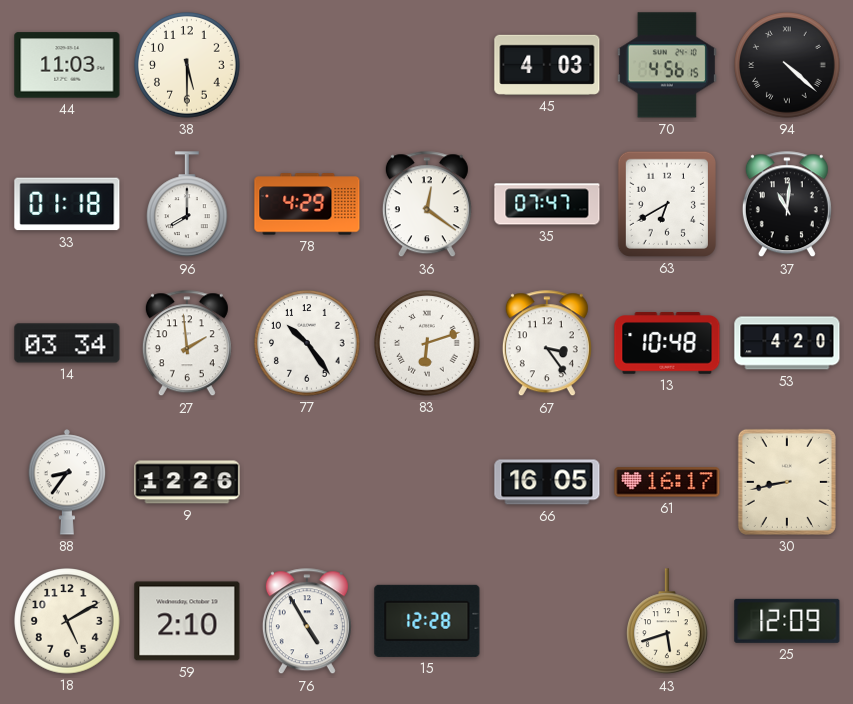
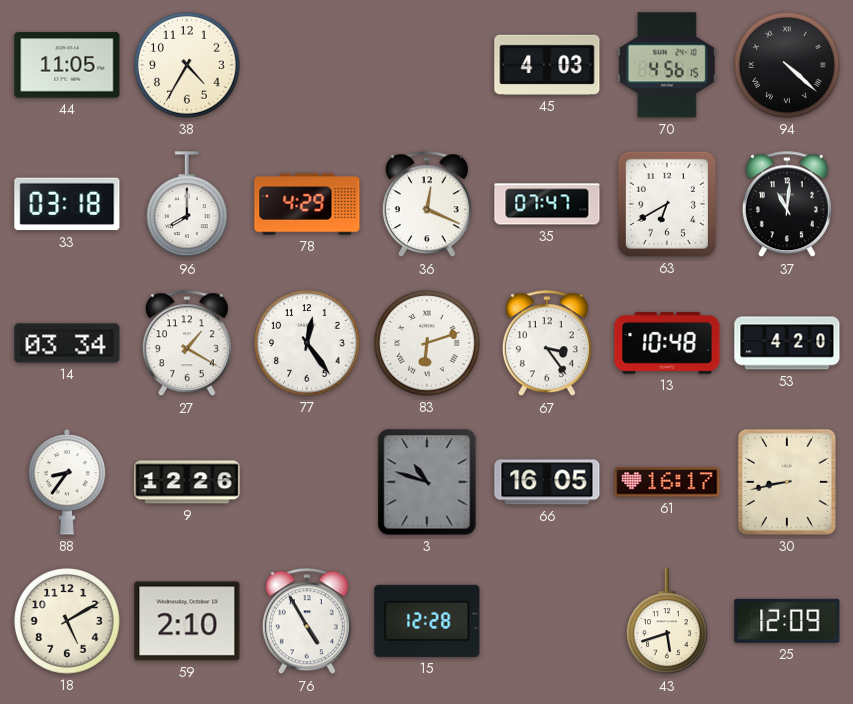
44: 11:03 -> 11:05
38: 5:30 -> 4:35
33: 01:18 -> 03:18
36: 12:21 -> 12:19
27: 1:59 -> 1:20
77: 10:24 -> 12:24
3: none -> 10:48
